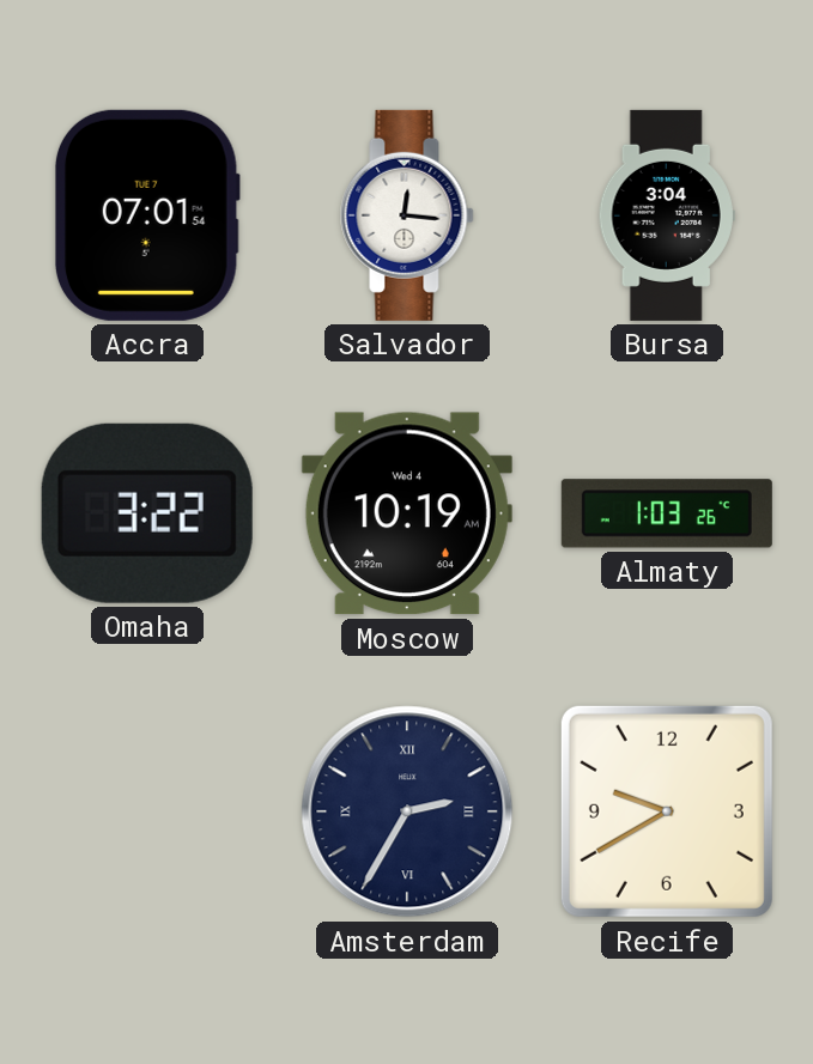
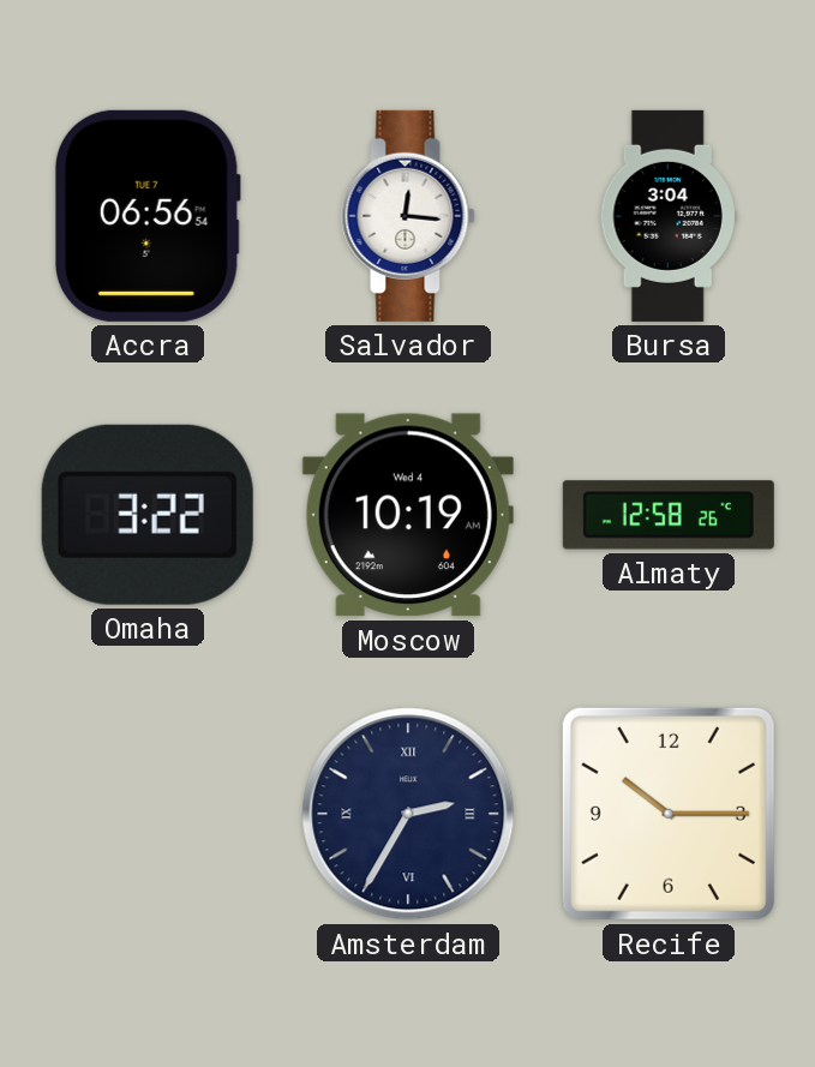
Accra: 07:01 -> 06:56
Almaty: 1:03 -> 12:58
Recife: 9:40 -> 10:15
